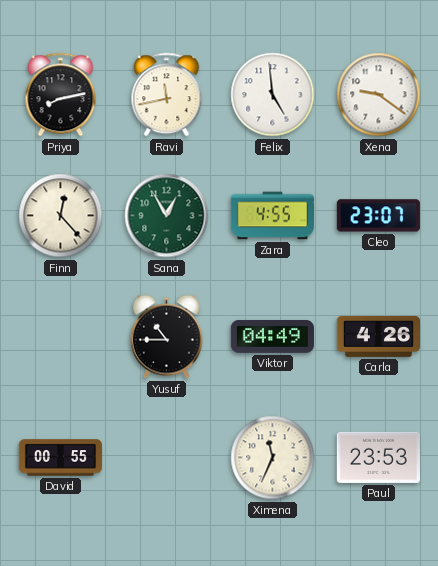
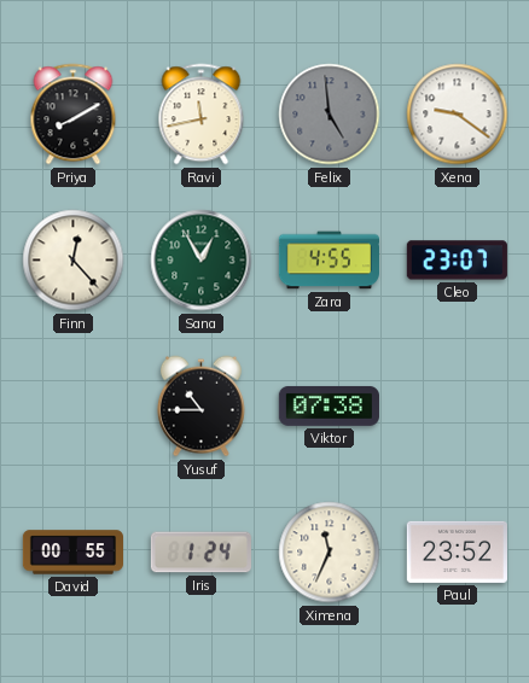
Priya: 8:13 -> 8:10
Felix dial: white -> grey
Viktor: 04:49 -> 07:38
Carla: 4:26 -> none
Iris: none -> 1:24
Paul: 23:53 -> 23:52
